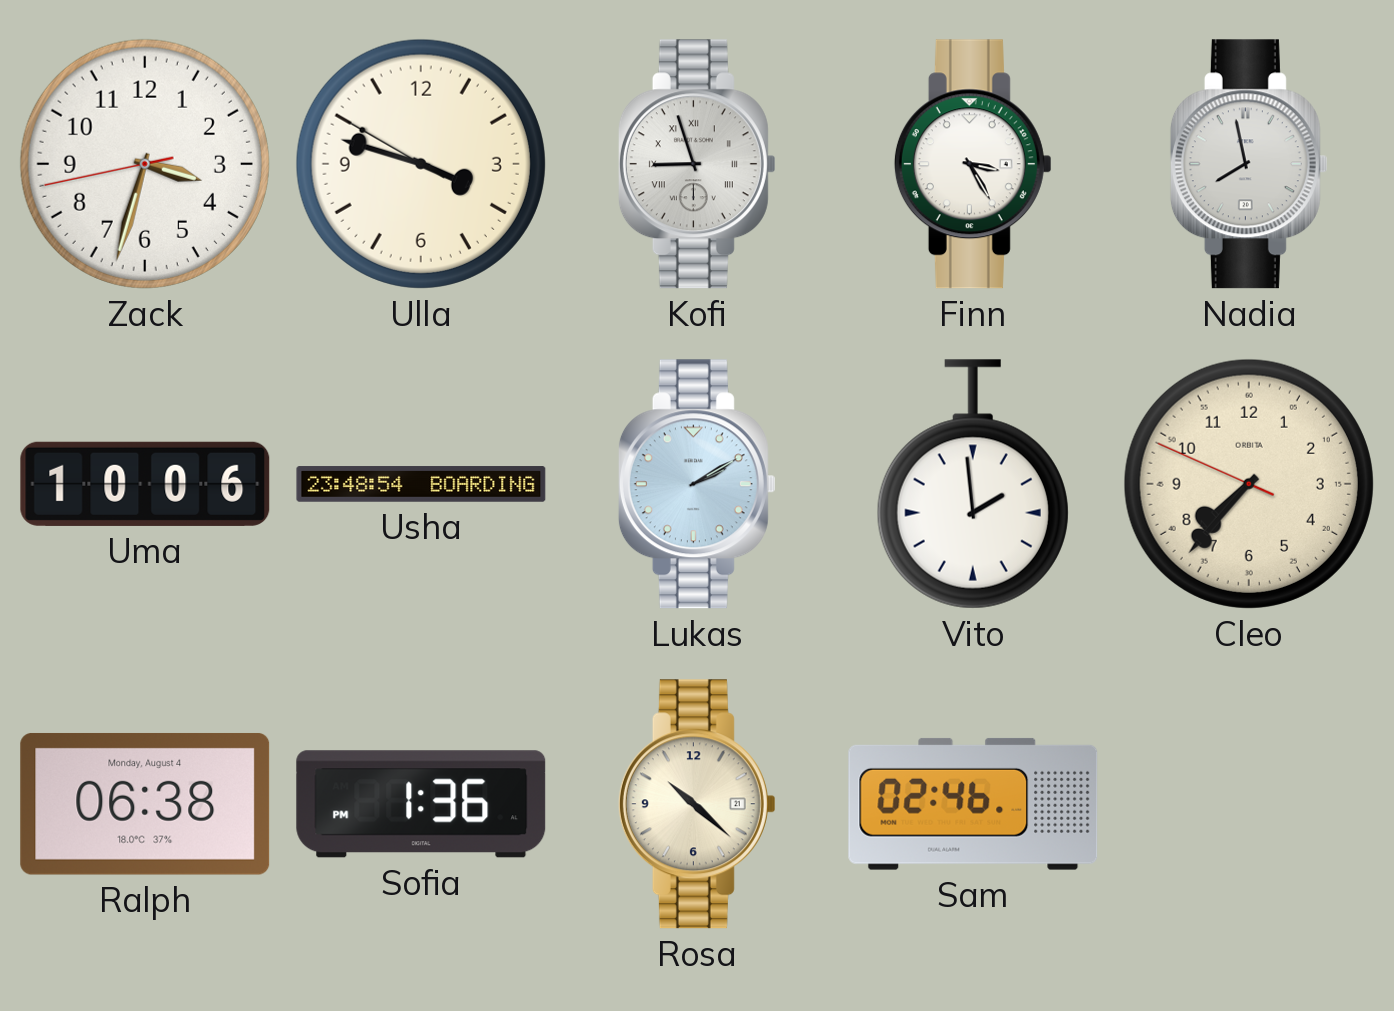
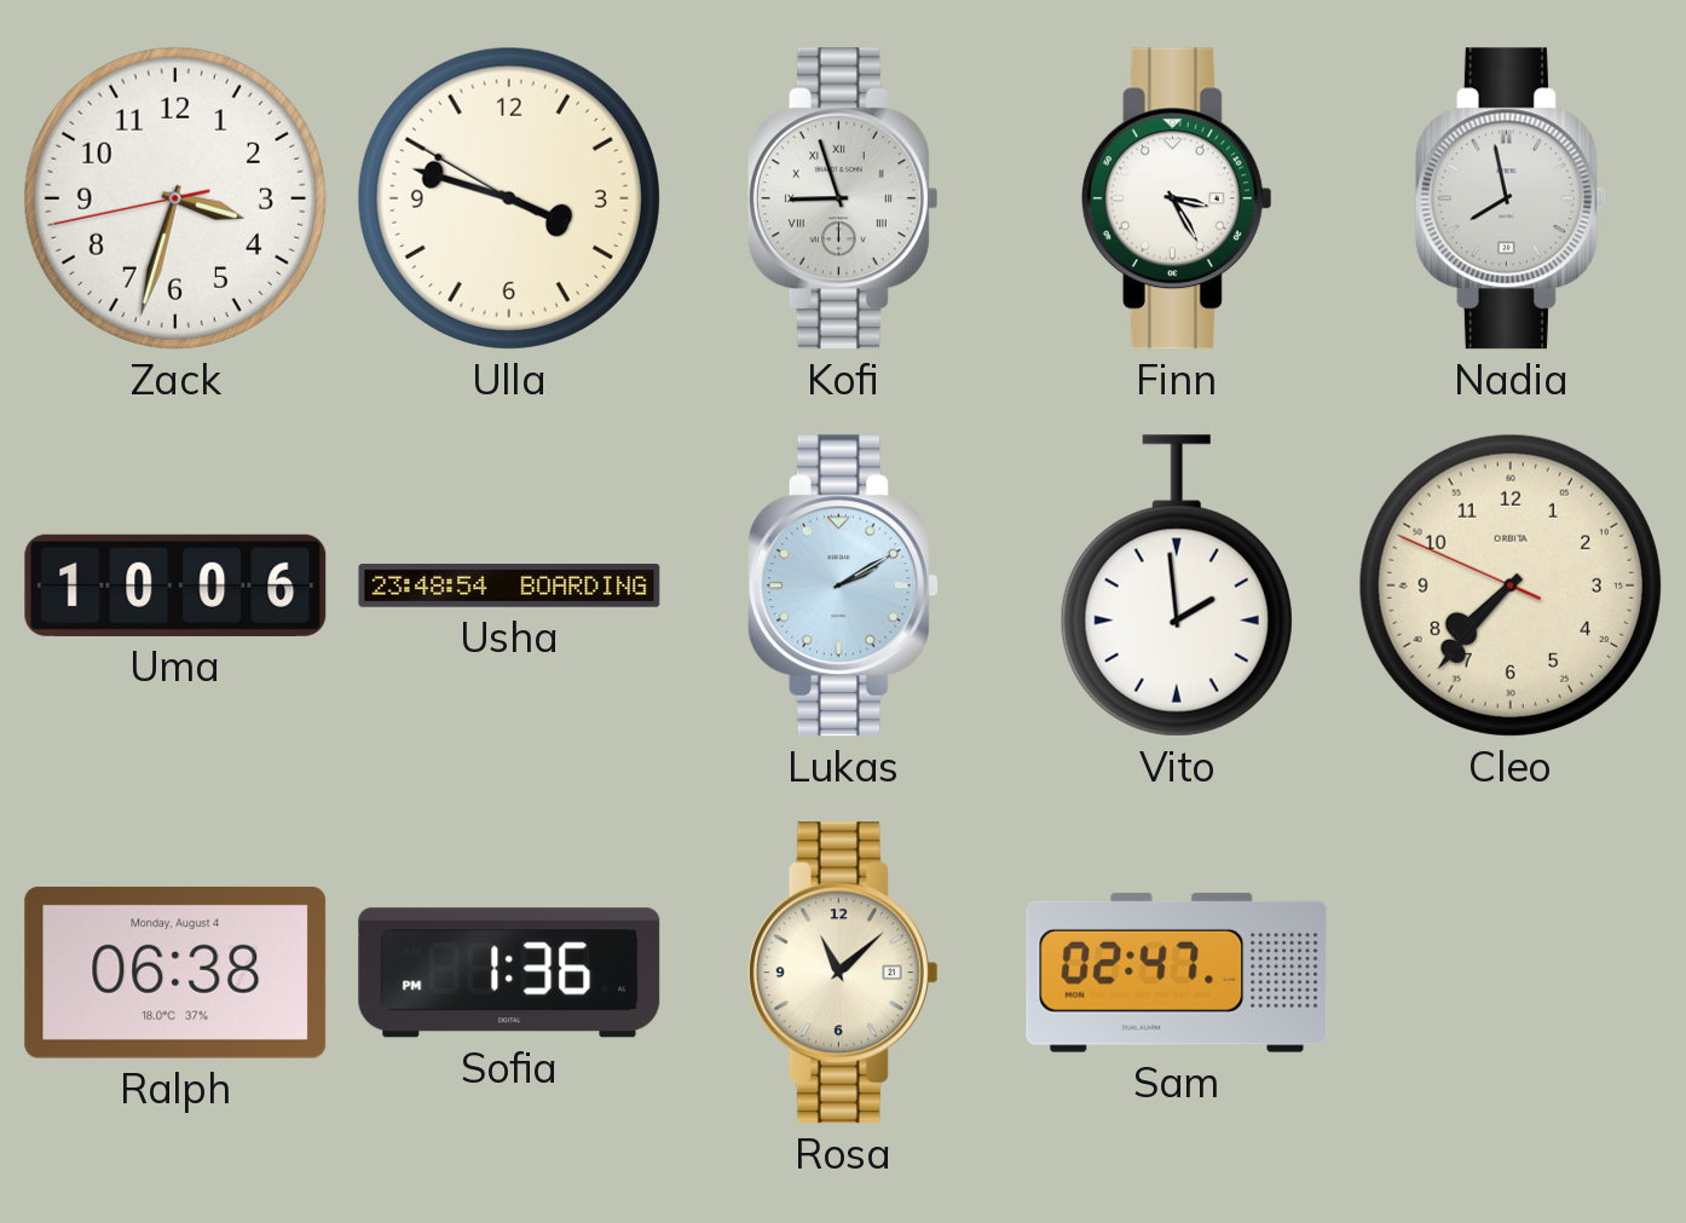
Rosa: 10:22 -> 11:08
Sam: 02:46 -> 02:47
